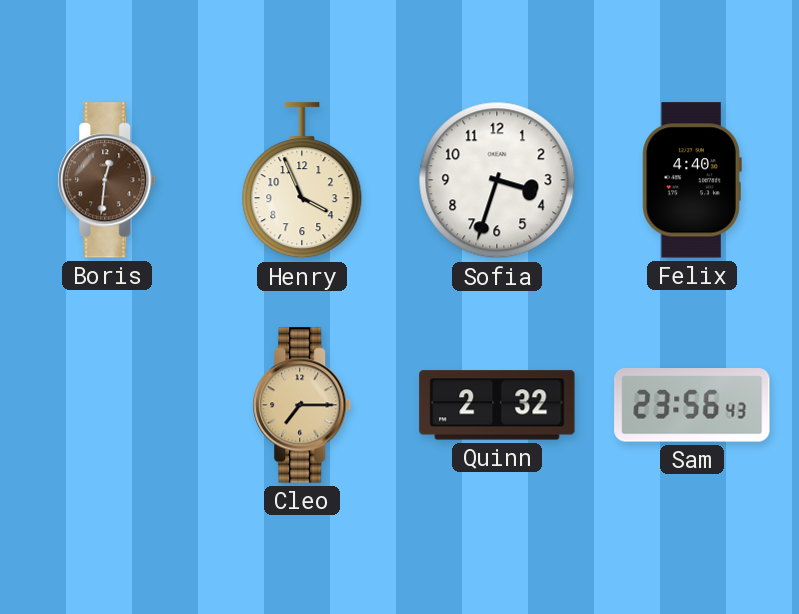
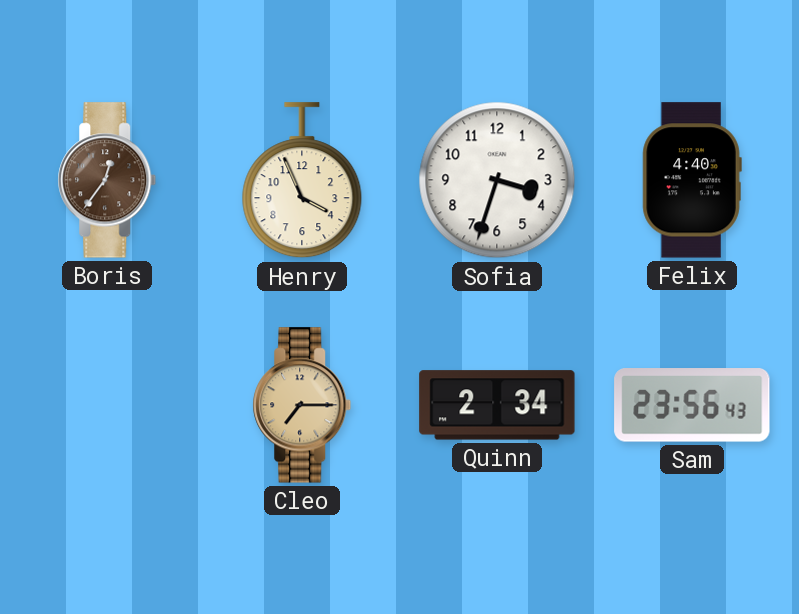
Boris: 12:31 -> 12:36
Quinn: 2:32 -> 2:34
